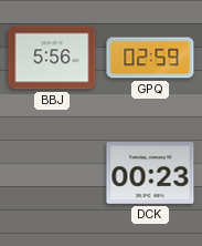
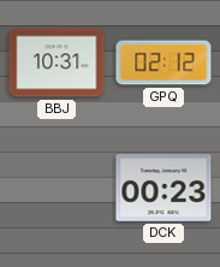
BBJ: 5:56 -> 10:31
GPQ: 02:59 -> 02:12
